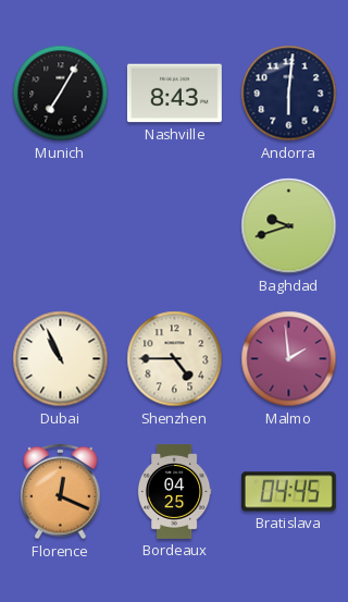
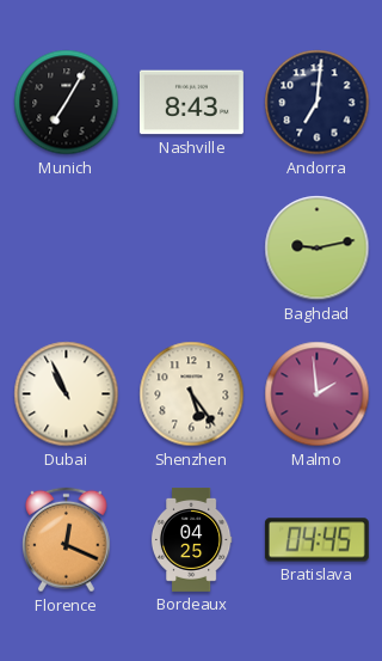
Andorra: 6:01 -> 7:01
Baghdad: 9:42 -> 9:13
Shenzhen: 4:45 -> 5:24
